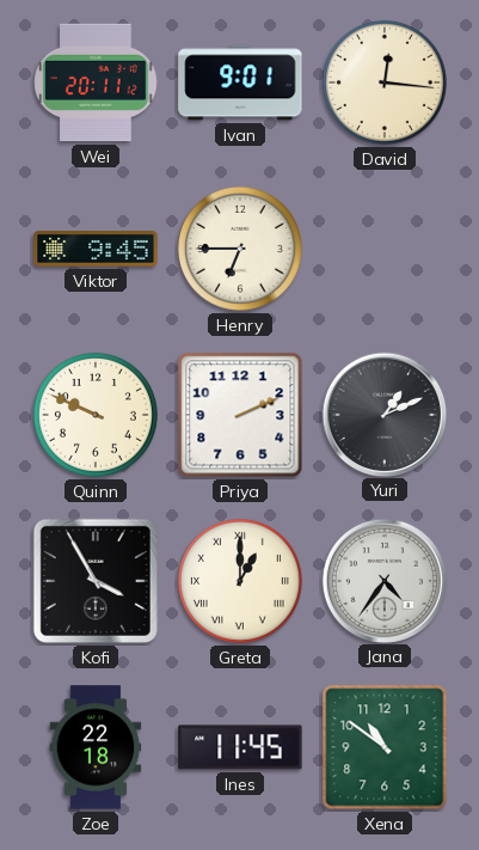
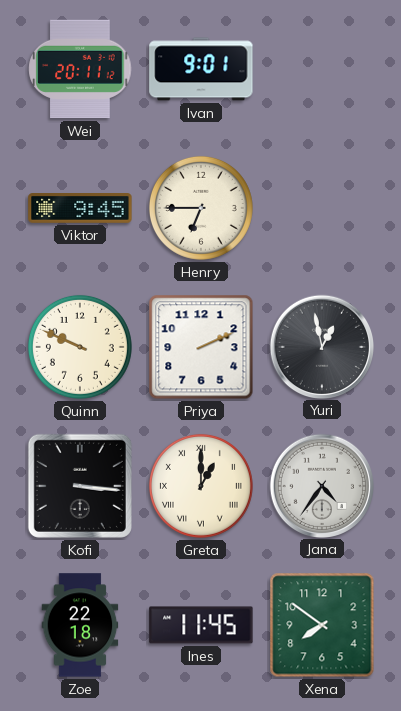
David: 12:16 -> none
Yuri: 1:11 -> 12:58
Kofi: 3:55 -> 3:16
Xena: 10:51 -> 7:51
